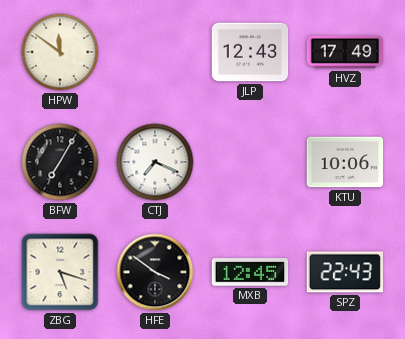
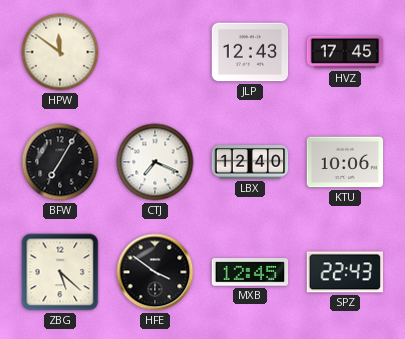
HVZ: 17:49 -> 17:45
LBX: none -> 12:40
ZBG: 5:18 -> 5:22
